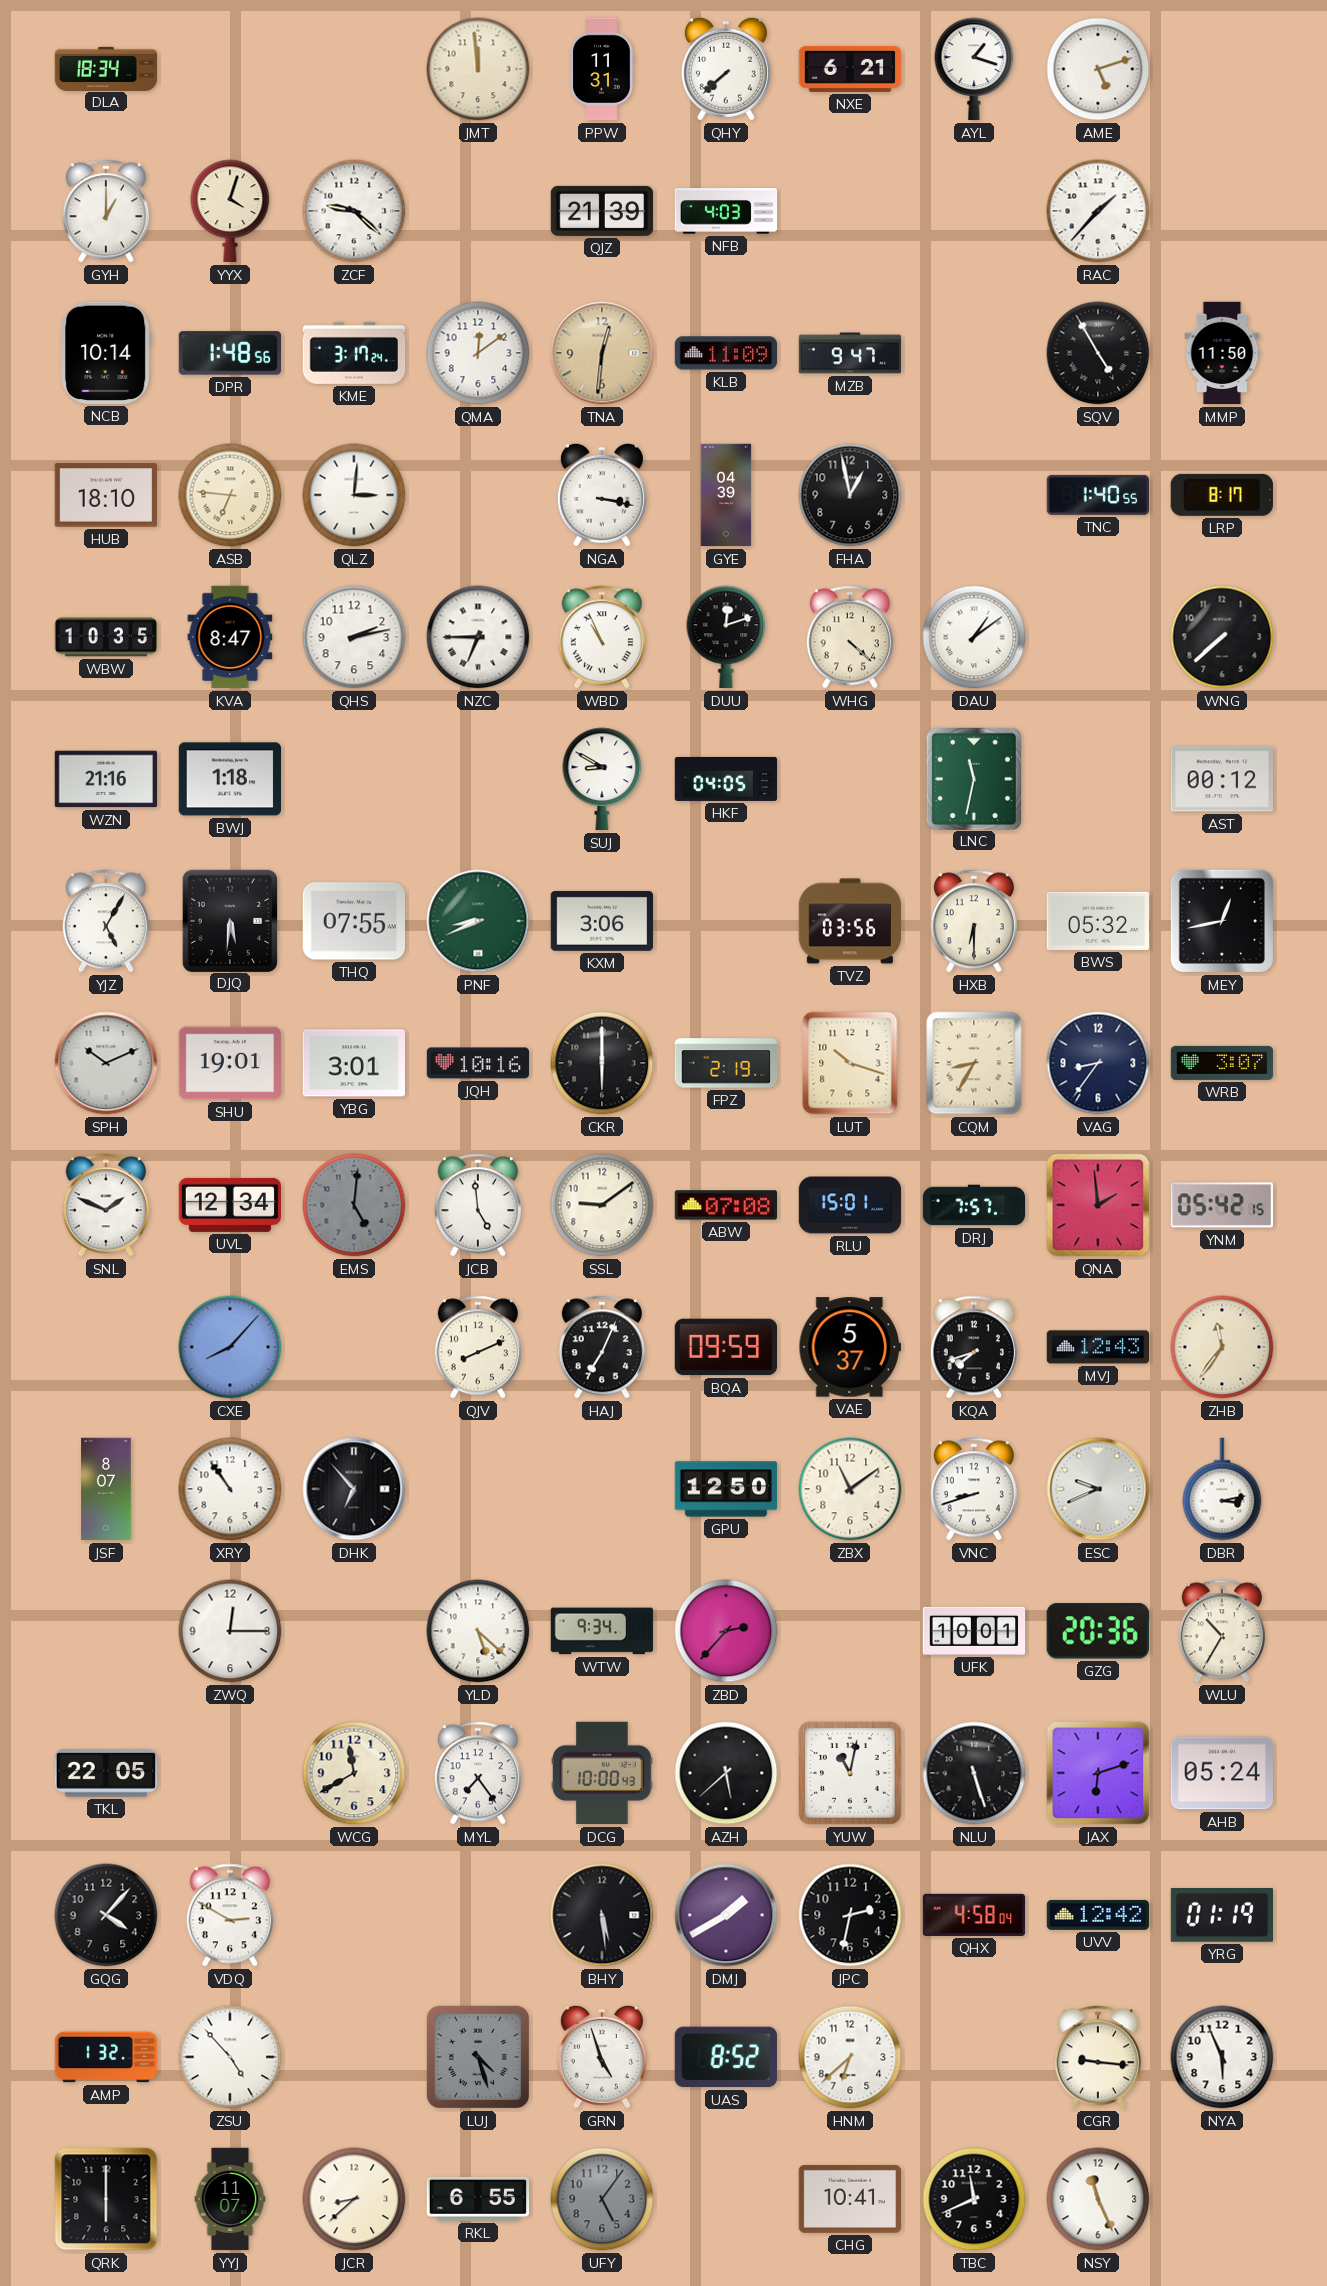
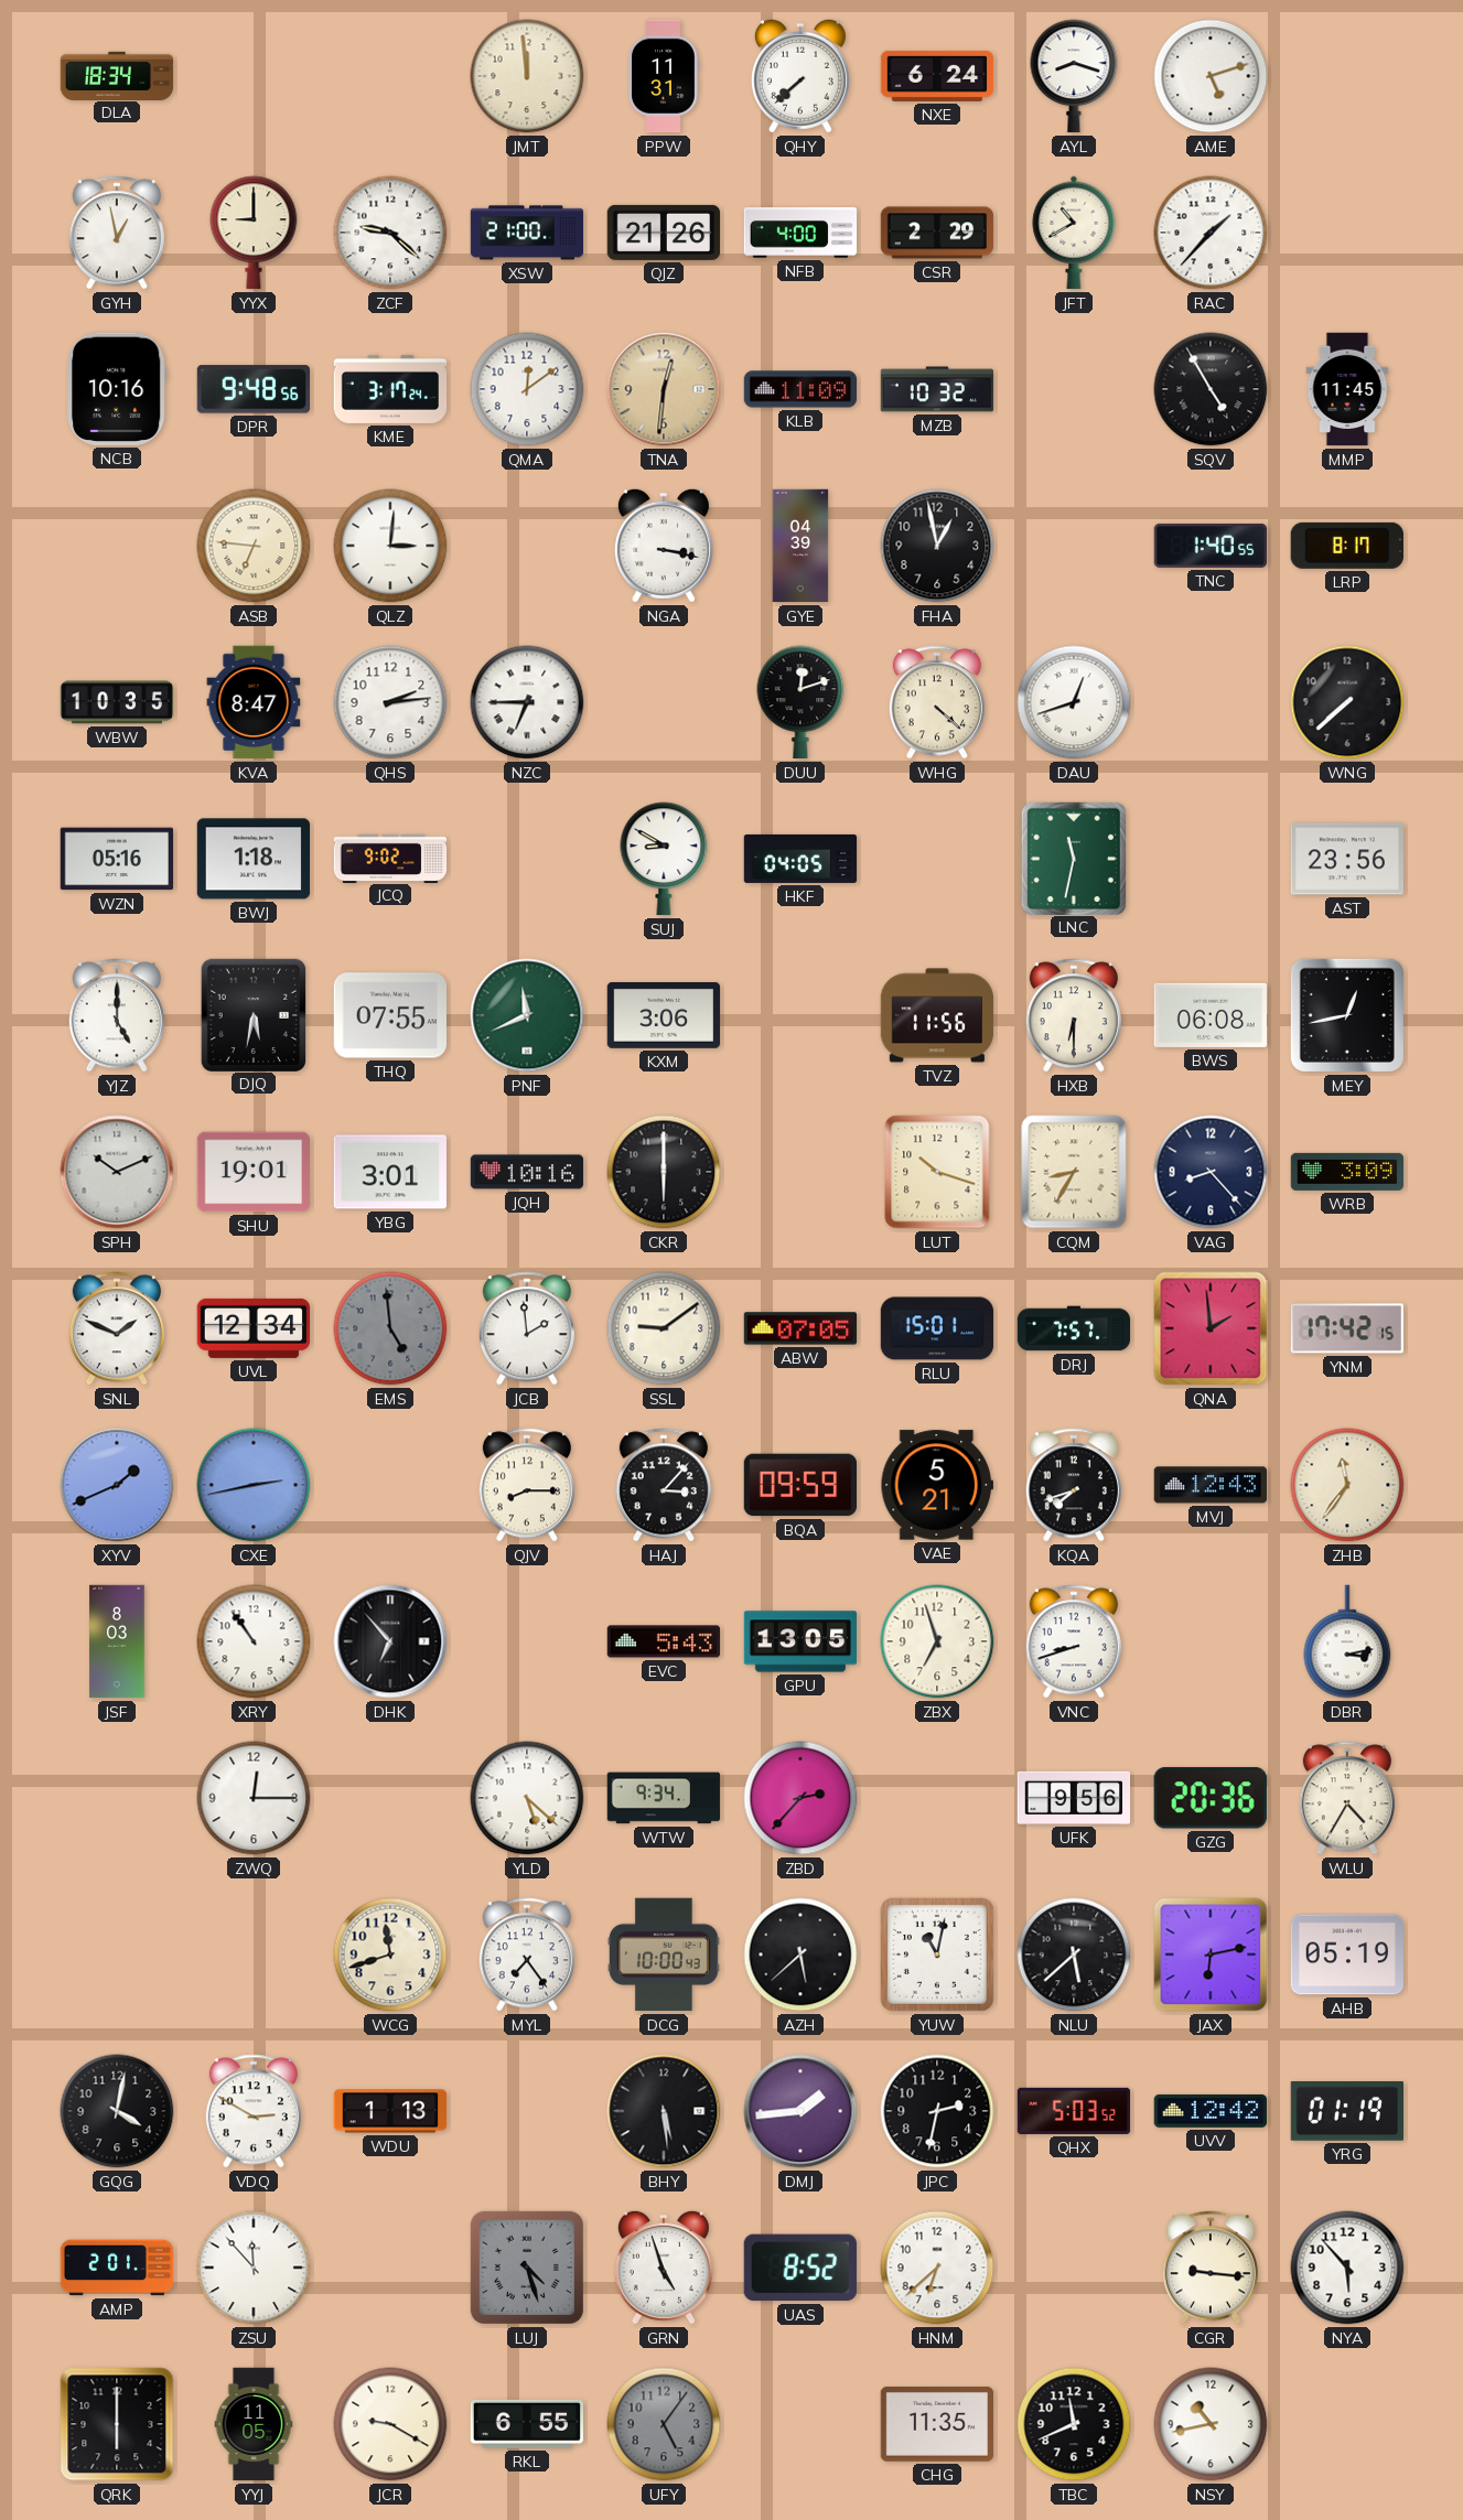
NXE: 6:21 -> 6:24
AYL: 1:18 -> 8:18
GYH: 1:00 -> 12:58
YYX: 4:03 -> 9:00
XSW: none -> 21:00
QJZ: 21:39 -> 21:26
NFB: 4:03 -> 4:00
CSR: none -> 2:29
JFT: none -> 10:40
NCB: 10:14 -> 10:16
DPR: 1:48 -> 9:48
MZB: 9:47 -> 10:32
MMP: 11:50 -> 11:45
HUB: 18:10 -> none
QHS: 2:13 -> 2:14
WBD: 10:56 -> none
DAU: 1:09 -> 12:42
WZN: 21:16 -> 05:16
JCQ: none -> 9:02
AST: 00:12 -> 23:56
YJZ: 5:05 -> 5:00
DJQ: 5:31 -> 5:32
PNF: 8:41 -> 11:41
TVZ: 03:56 -> 11:56
BWS: 05:32 -> 06:08
FPZ: 2:19 -> none
VAG: 8:36 -> 8:23
WRB: 3:07 -> 3:09
EMS: 5:01 -> 4:59
JCB: 4:59 -> 1:59
ABW: 07:08 -> 07:05
YNM: 05:42 -> 17:42
XYV: none -> 1:41
CXE: 8:07 -> 2:43
QJV: 8:11 -> 8:15
HAJ: 7:04 -> 3:07
VAE: 5:37 -> 5:21
JSF: 8:07 -> 8:03
EVC: none -> 5:43
GPU: 12:50 -> 13:05
ZBX: 11:09 -> 6:57
ESC: 9:41 -> none
UFK: 10:01 -> 9:56
WLU: 10:35 -> 4:35
TKL: 22:05 -> none
WCG: 11:40 -> 11:42
NLU: 5:27 -> 5:38
JAX: 6:12 -> 6:13
AHB: 05:24 -> 05:19
GQG: 4:07 -> 4:02
WDU: none -> 1:13
DMJ: 1:40 -> 1:44
QHX: 4:58 -> 5:03
AMP: 1:32 -> 2:01
ZSU: 4:53 -> 11:53
NYA: 5:56 -> 5:53
YYJ: 11:07 -> 11:05
JCR: 8:38 -> 9:20
CHG: 10:41 -> 11:35
NSY: 11:26 -> 10:43
